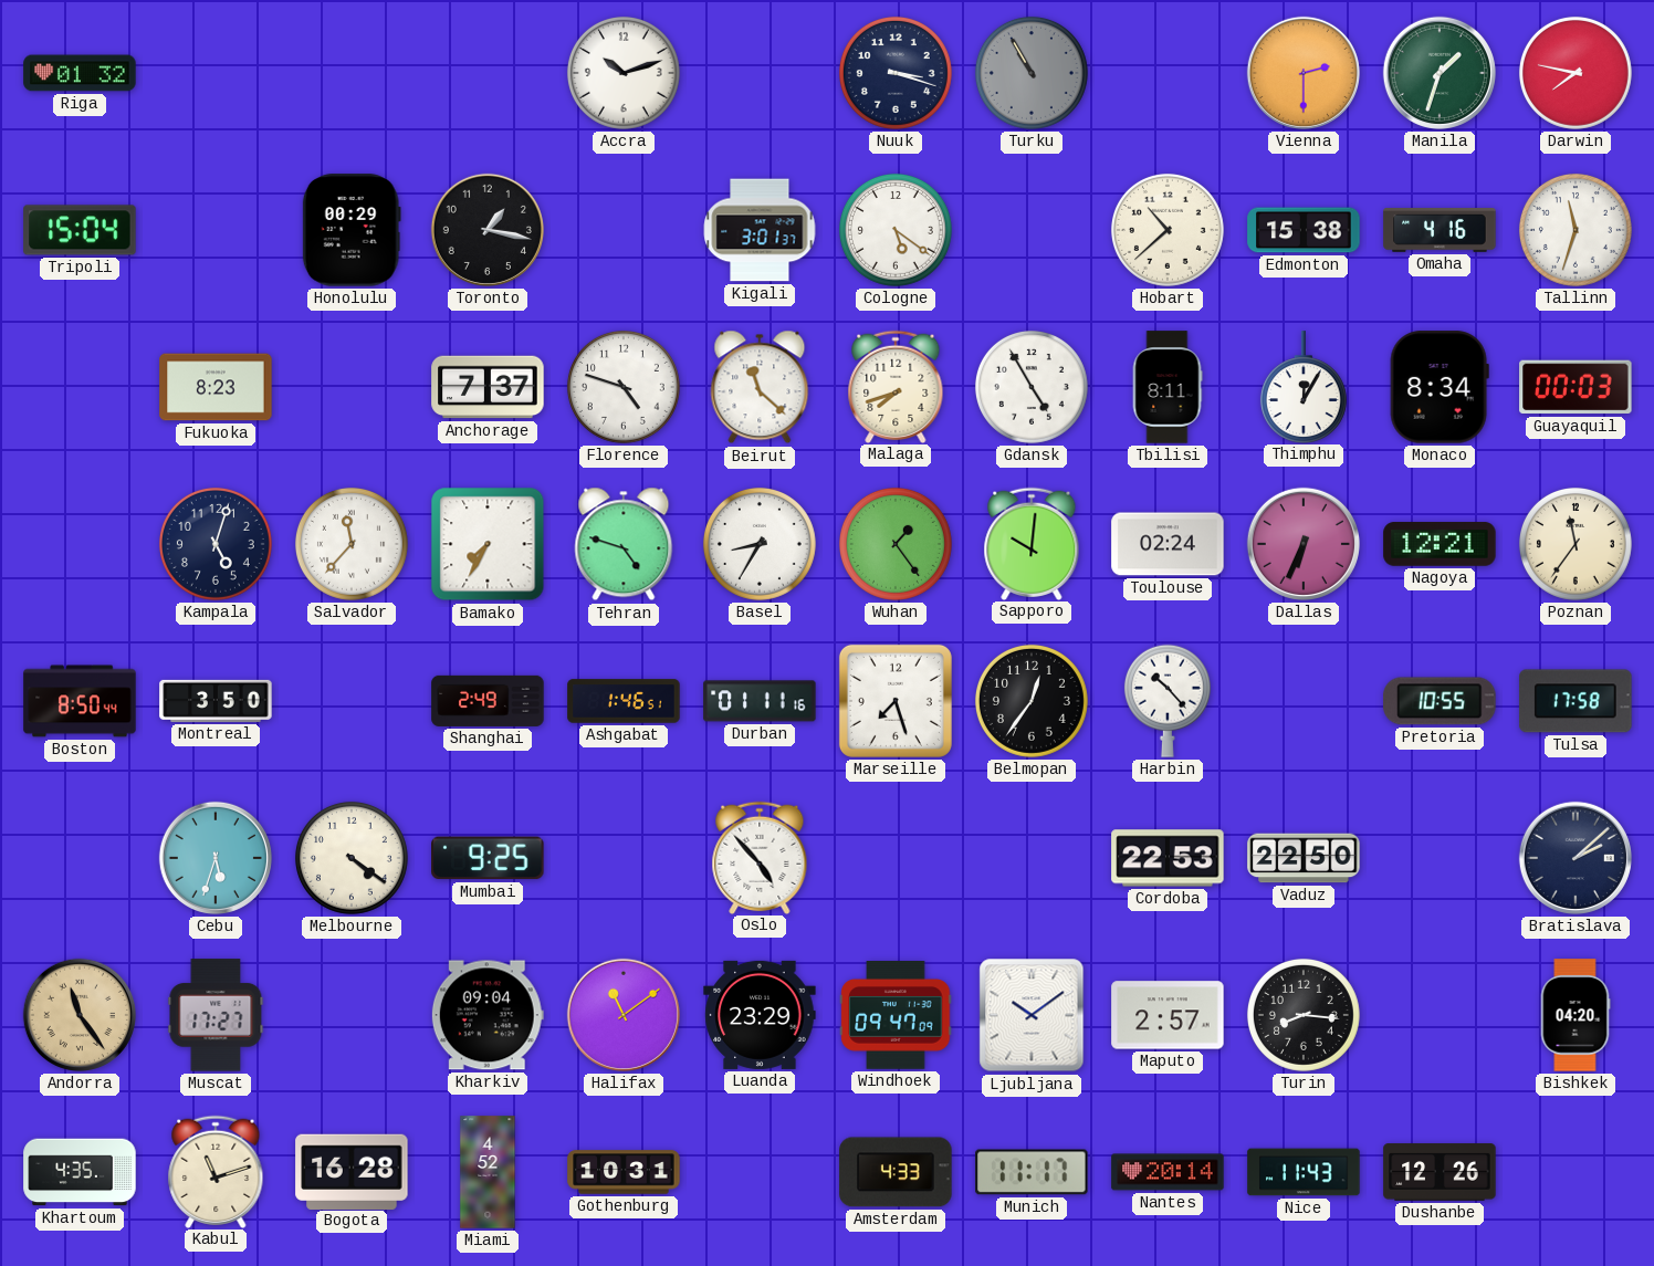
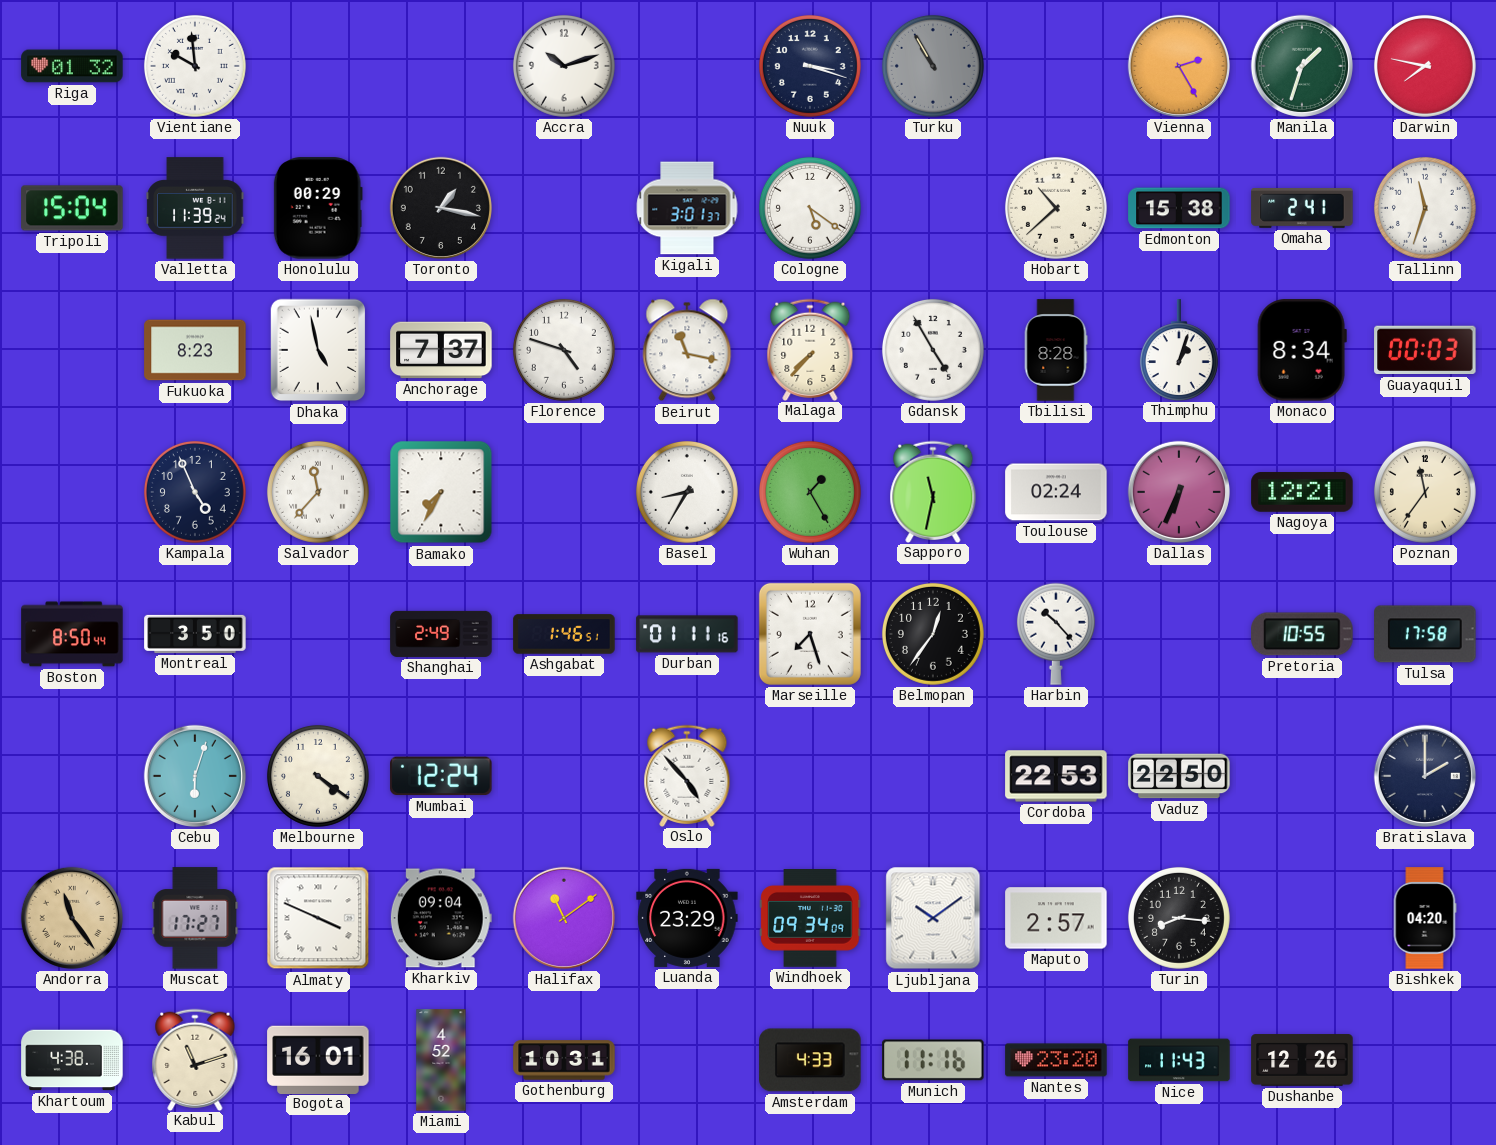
Vientiane: none -> 9:59
Vienna: 2:30 -> 2:25
Valletta: none -> 11:39
Omaha: 4:16 -> 2:41
Dhaka: none -> 4:58
Beirut: 11:22 -> 11:17
Malaga: 7:42 -> 7:37
Tbilisi: 8:11 -> 8:28
Thimphu: 12:05 -> 1:03
Kampala: 5:03 -> 4:56
Tehran: 4:48 -> none
Wuhan: 1:24 -> 1:25
Sapporo: 10:01 -> 11:32
Cebu: 5:33 -> 6:03
Mumbai: 9:25 -> 12:24
Bratislava: 2:08 -> 2:00
Almaty: none -> 3:49
Windhoek: 09:47 -> 09:34
Khartoum: 4:35 -> 4:38
Bogota: 16:28 -> 16:01
Munich: 11:17 -> 11:16
Nantes: 20:14 -> 23:20
